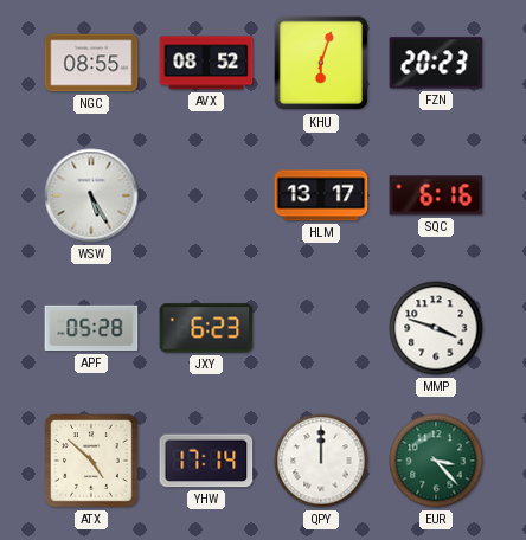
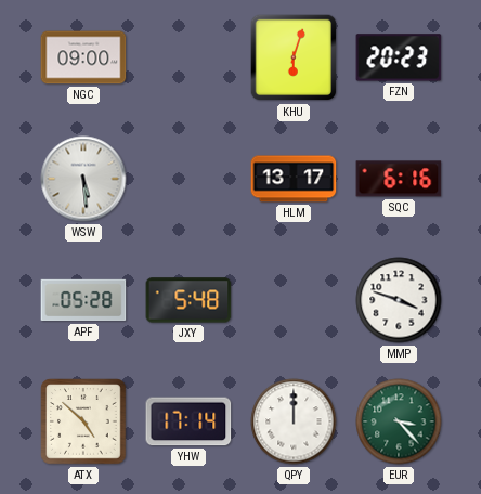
NGC: 08:55 -> 09:00
AVX: 08:52 -> none
WSW: 5:25 -> 5:29
JXY: 6:23 -> 5:48
